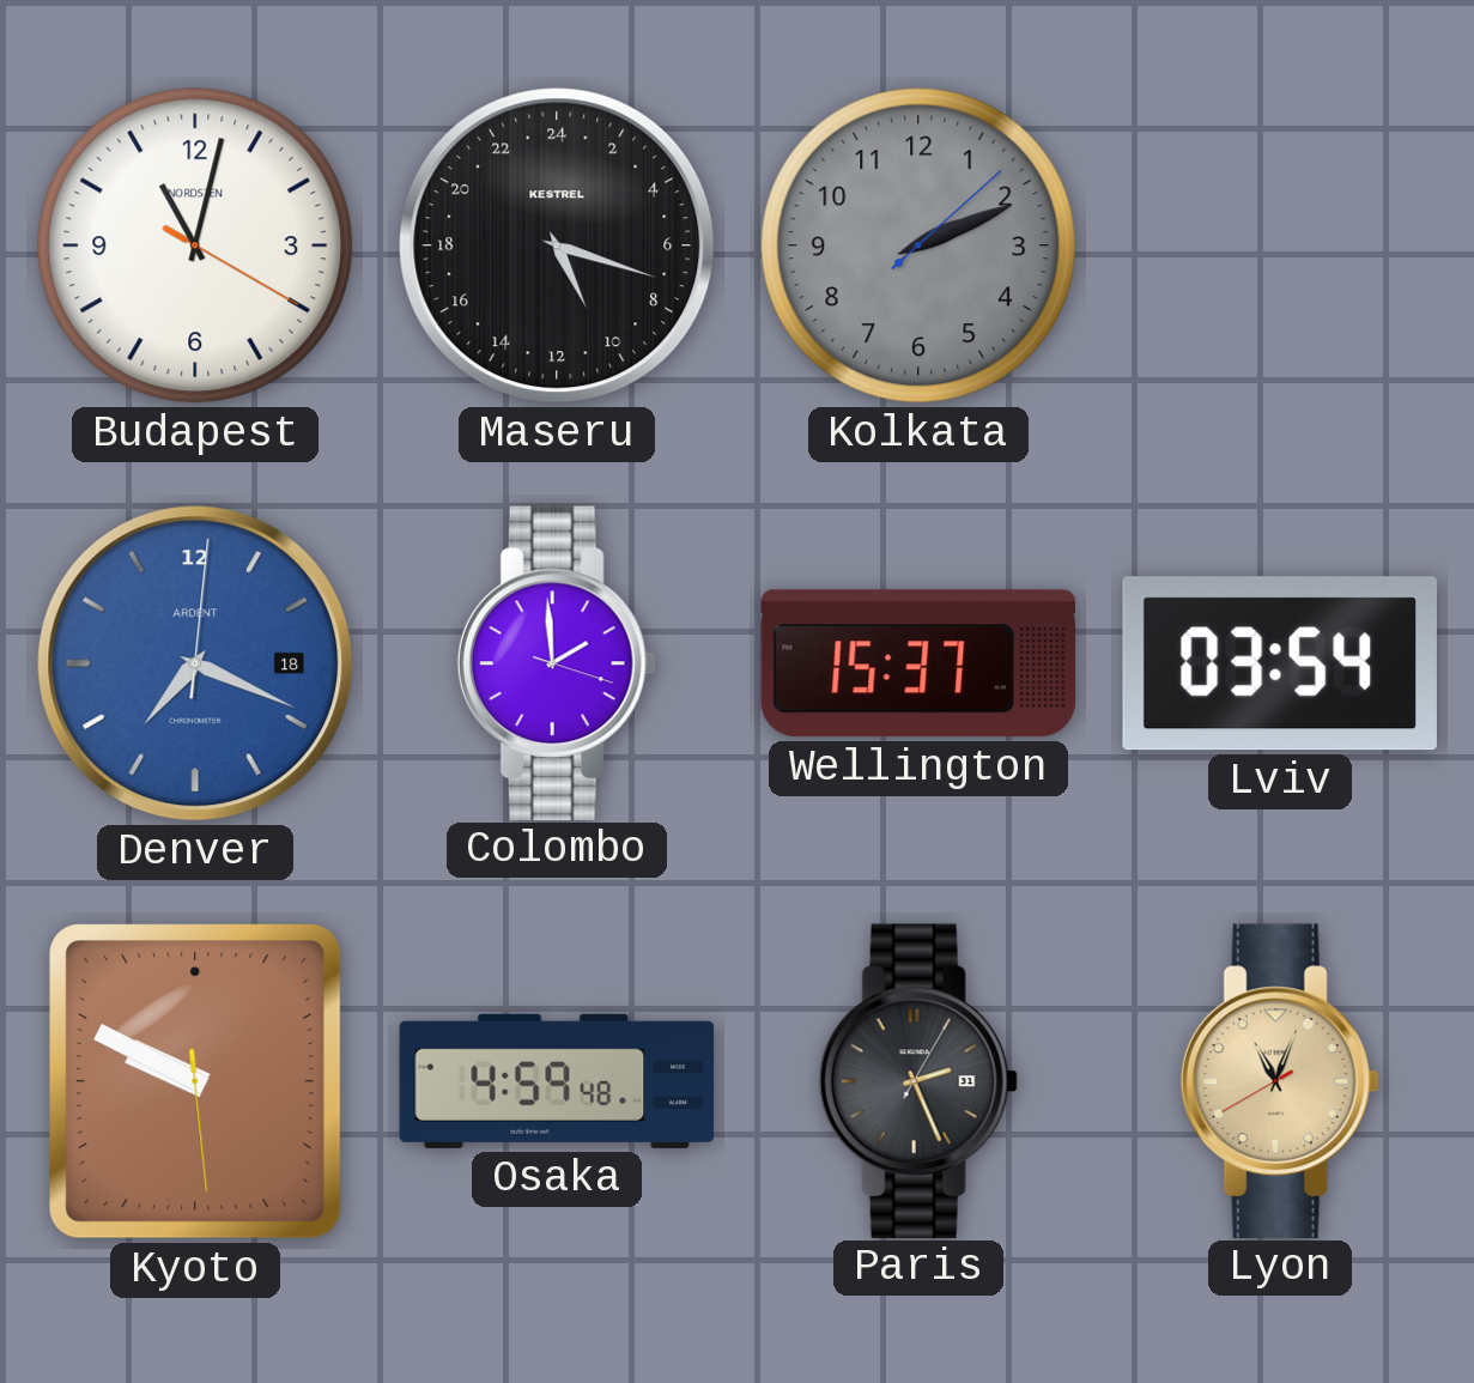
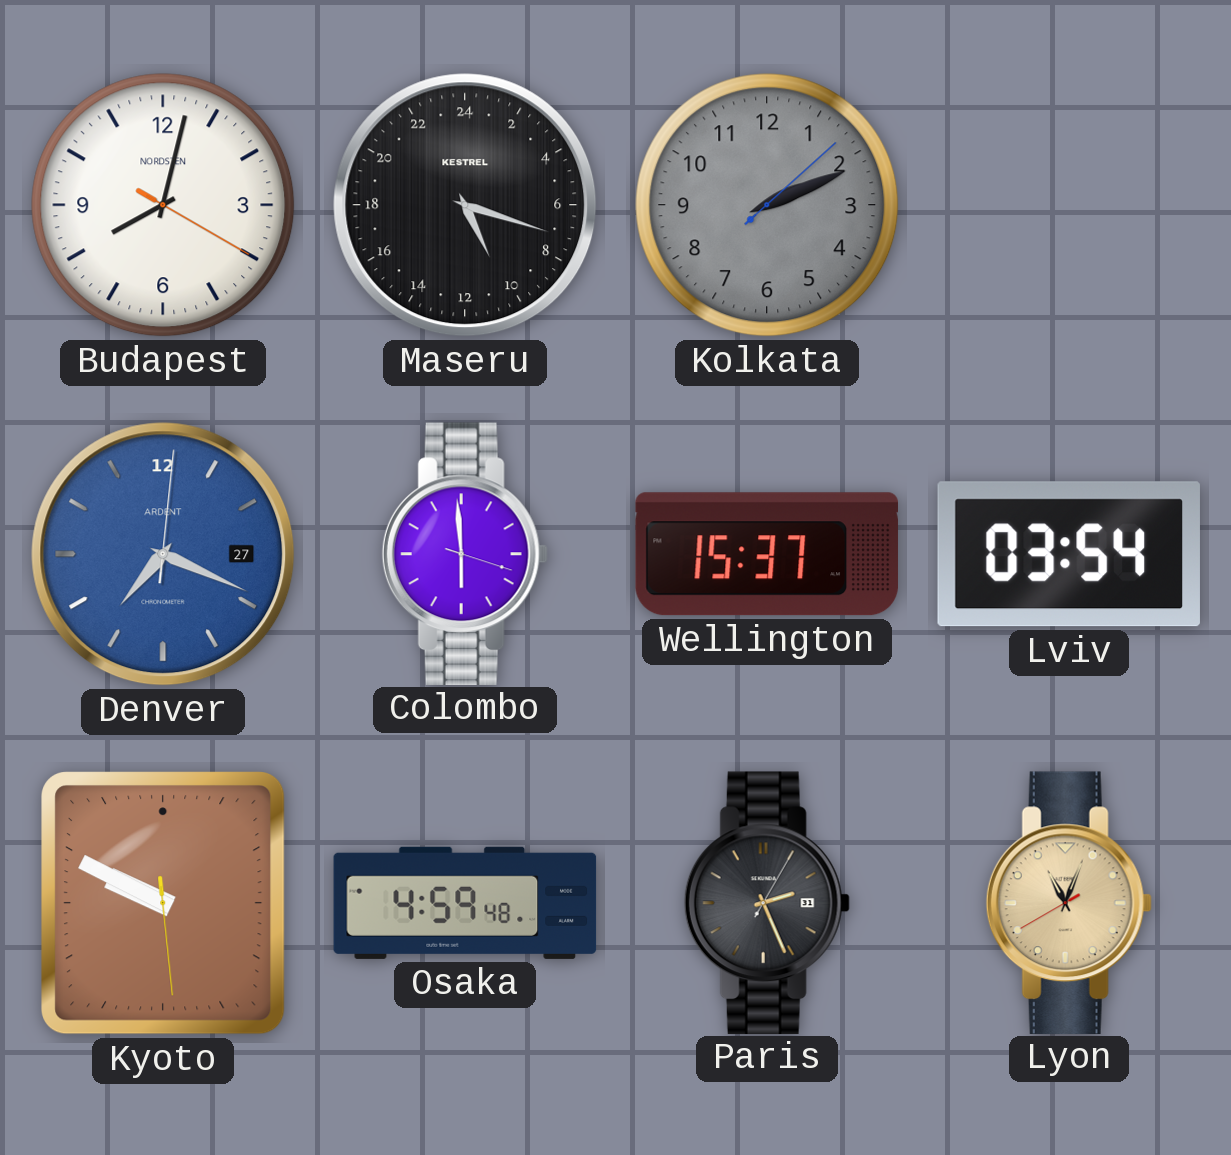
Budapest: 11:02 -> 8:02
Denver date: 18 -> 27
Colombo: 1:59 -> 5:59
